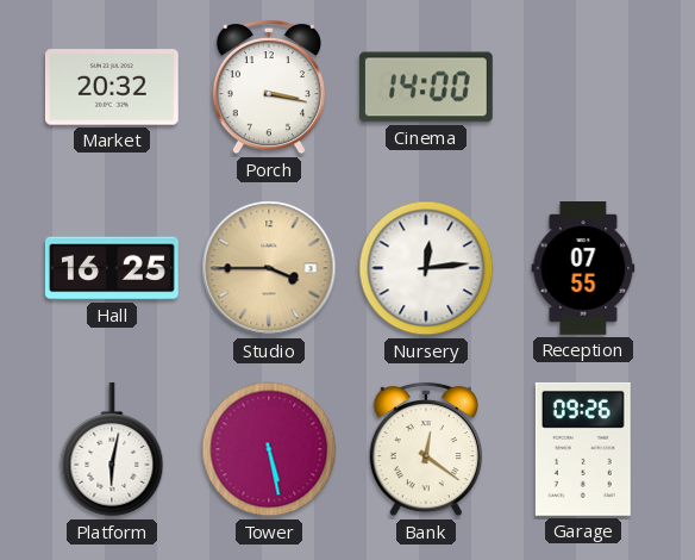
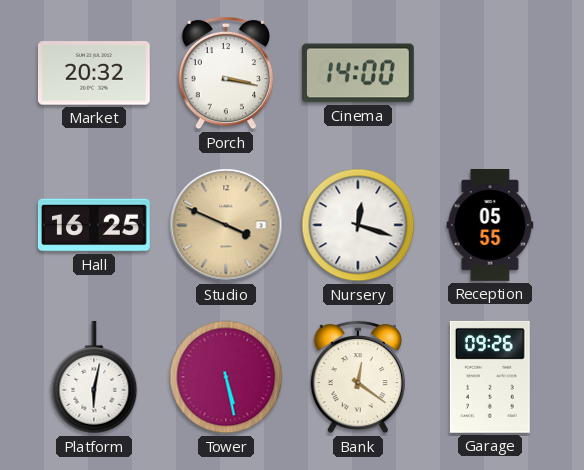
Studio: 3:45 -> 3:49
Nursery: 12:14 -> 12:18
Reception: 07:55 -> 05:55
